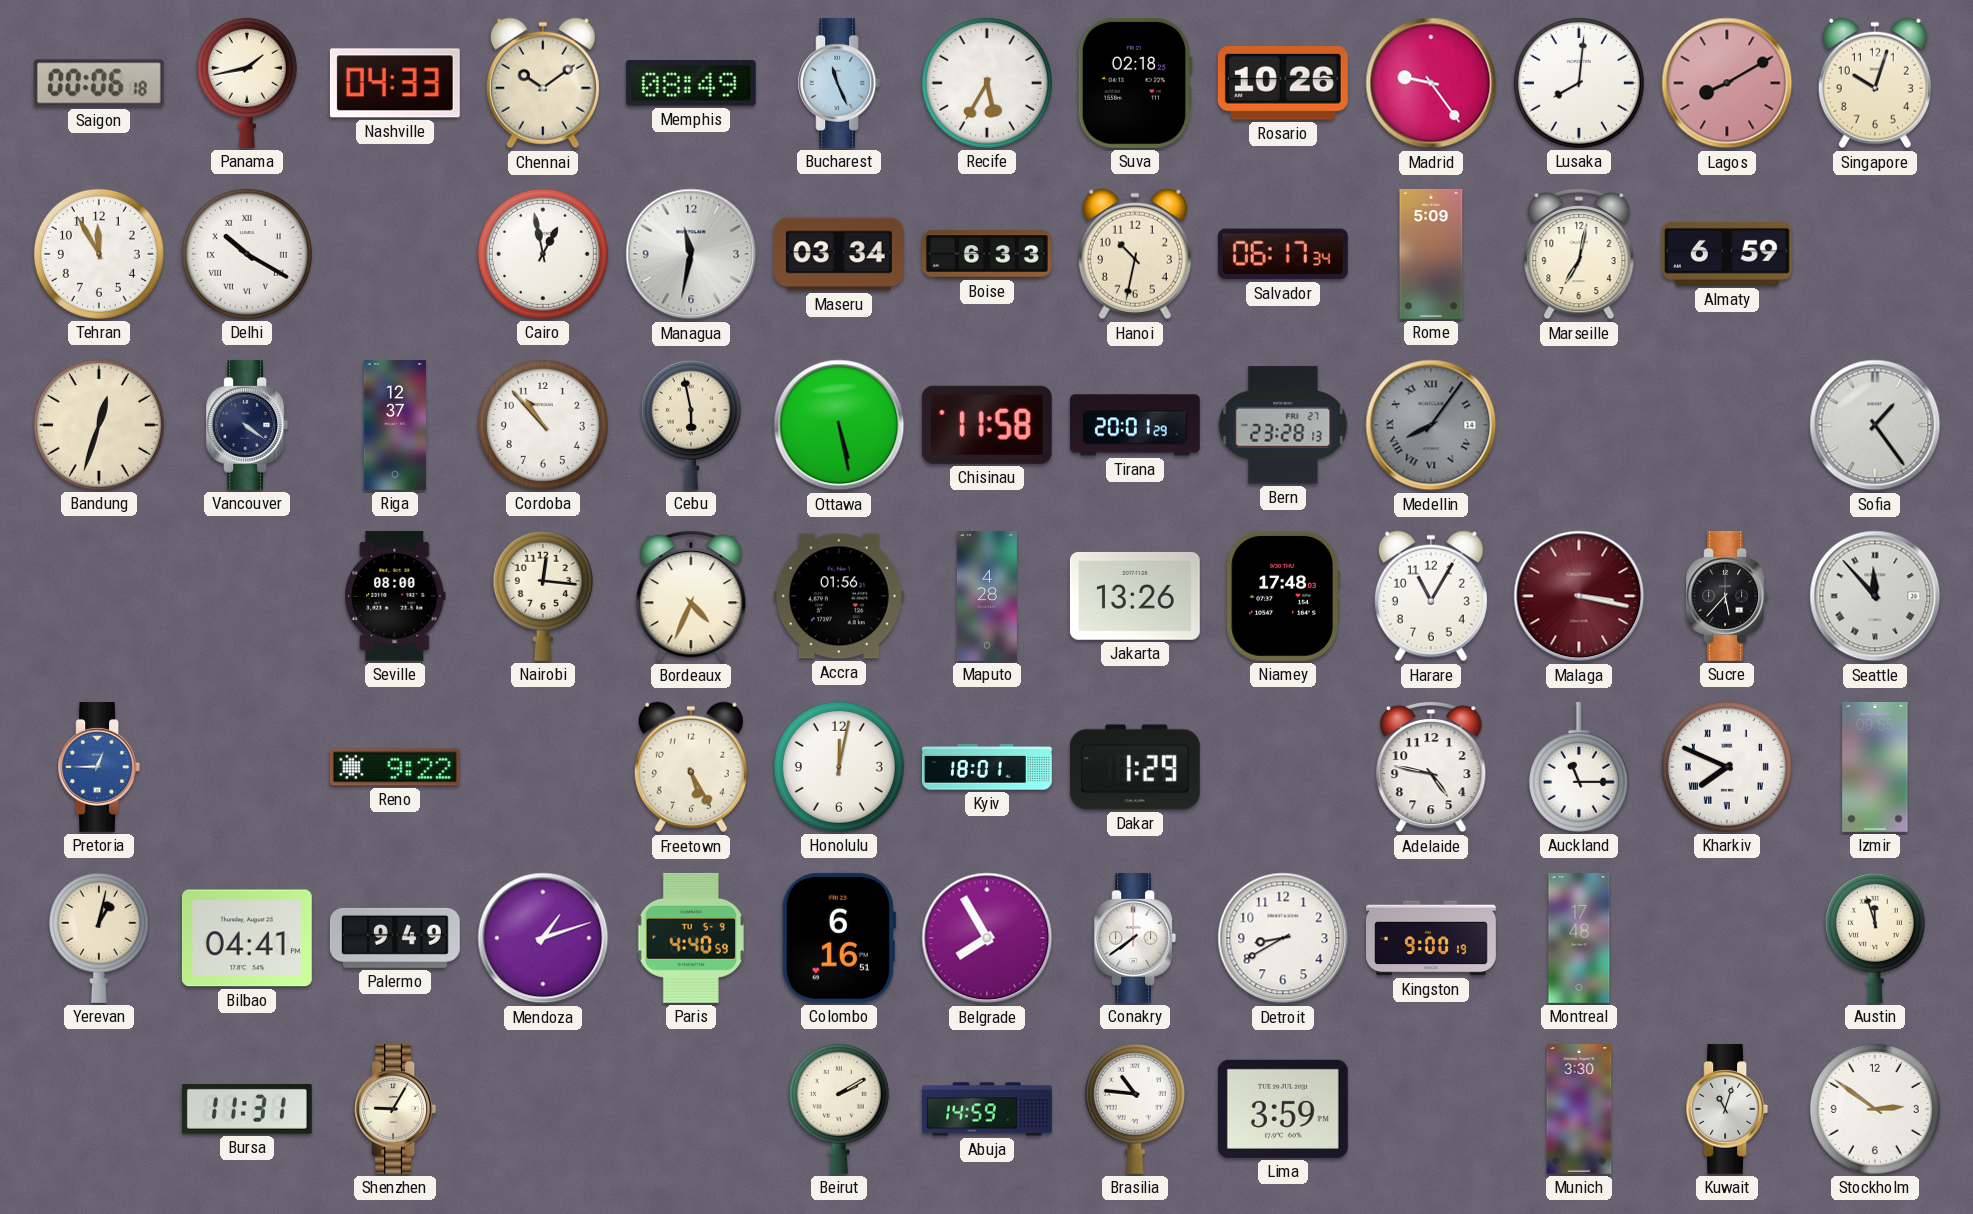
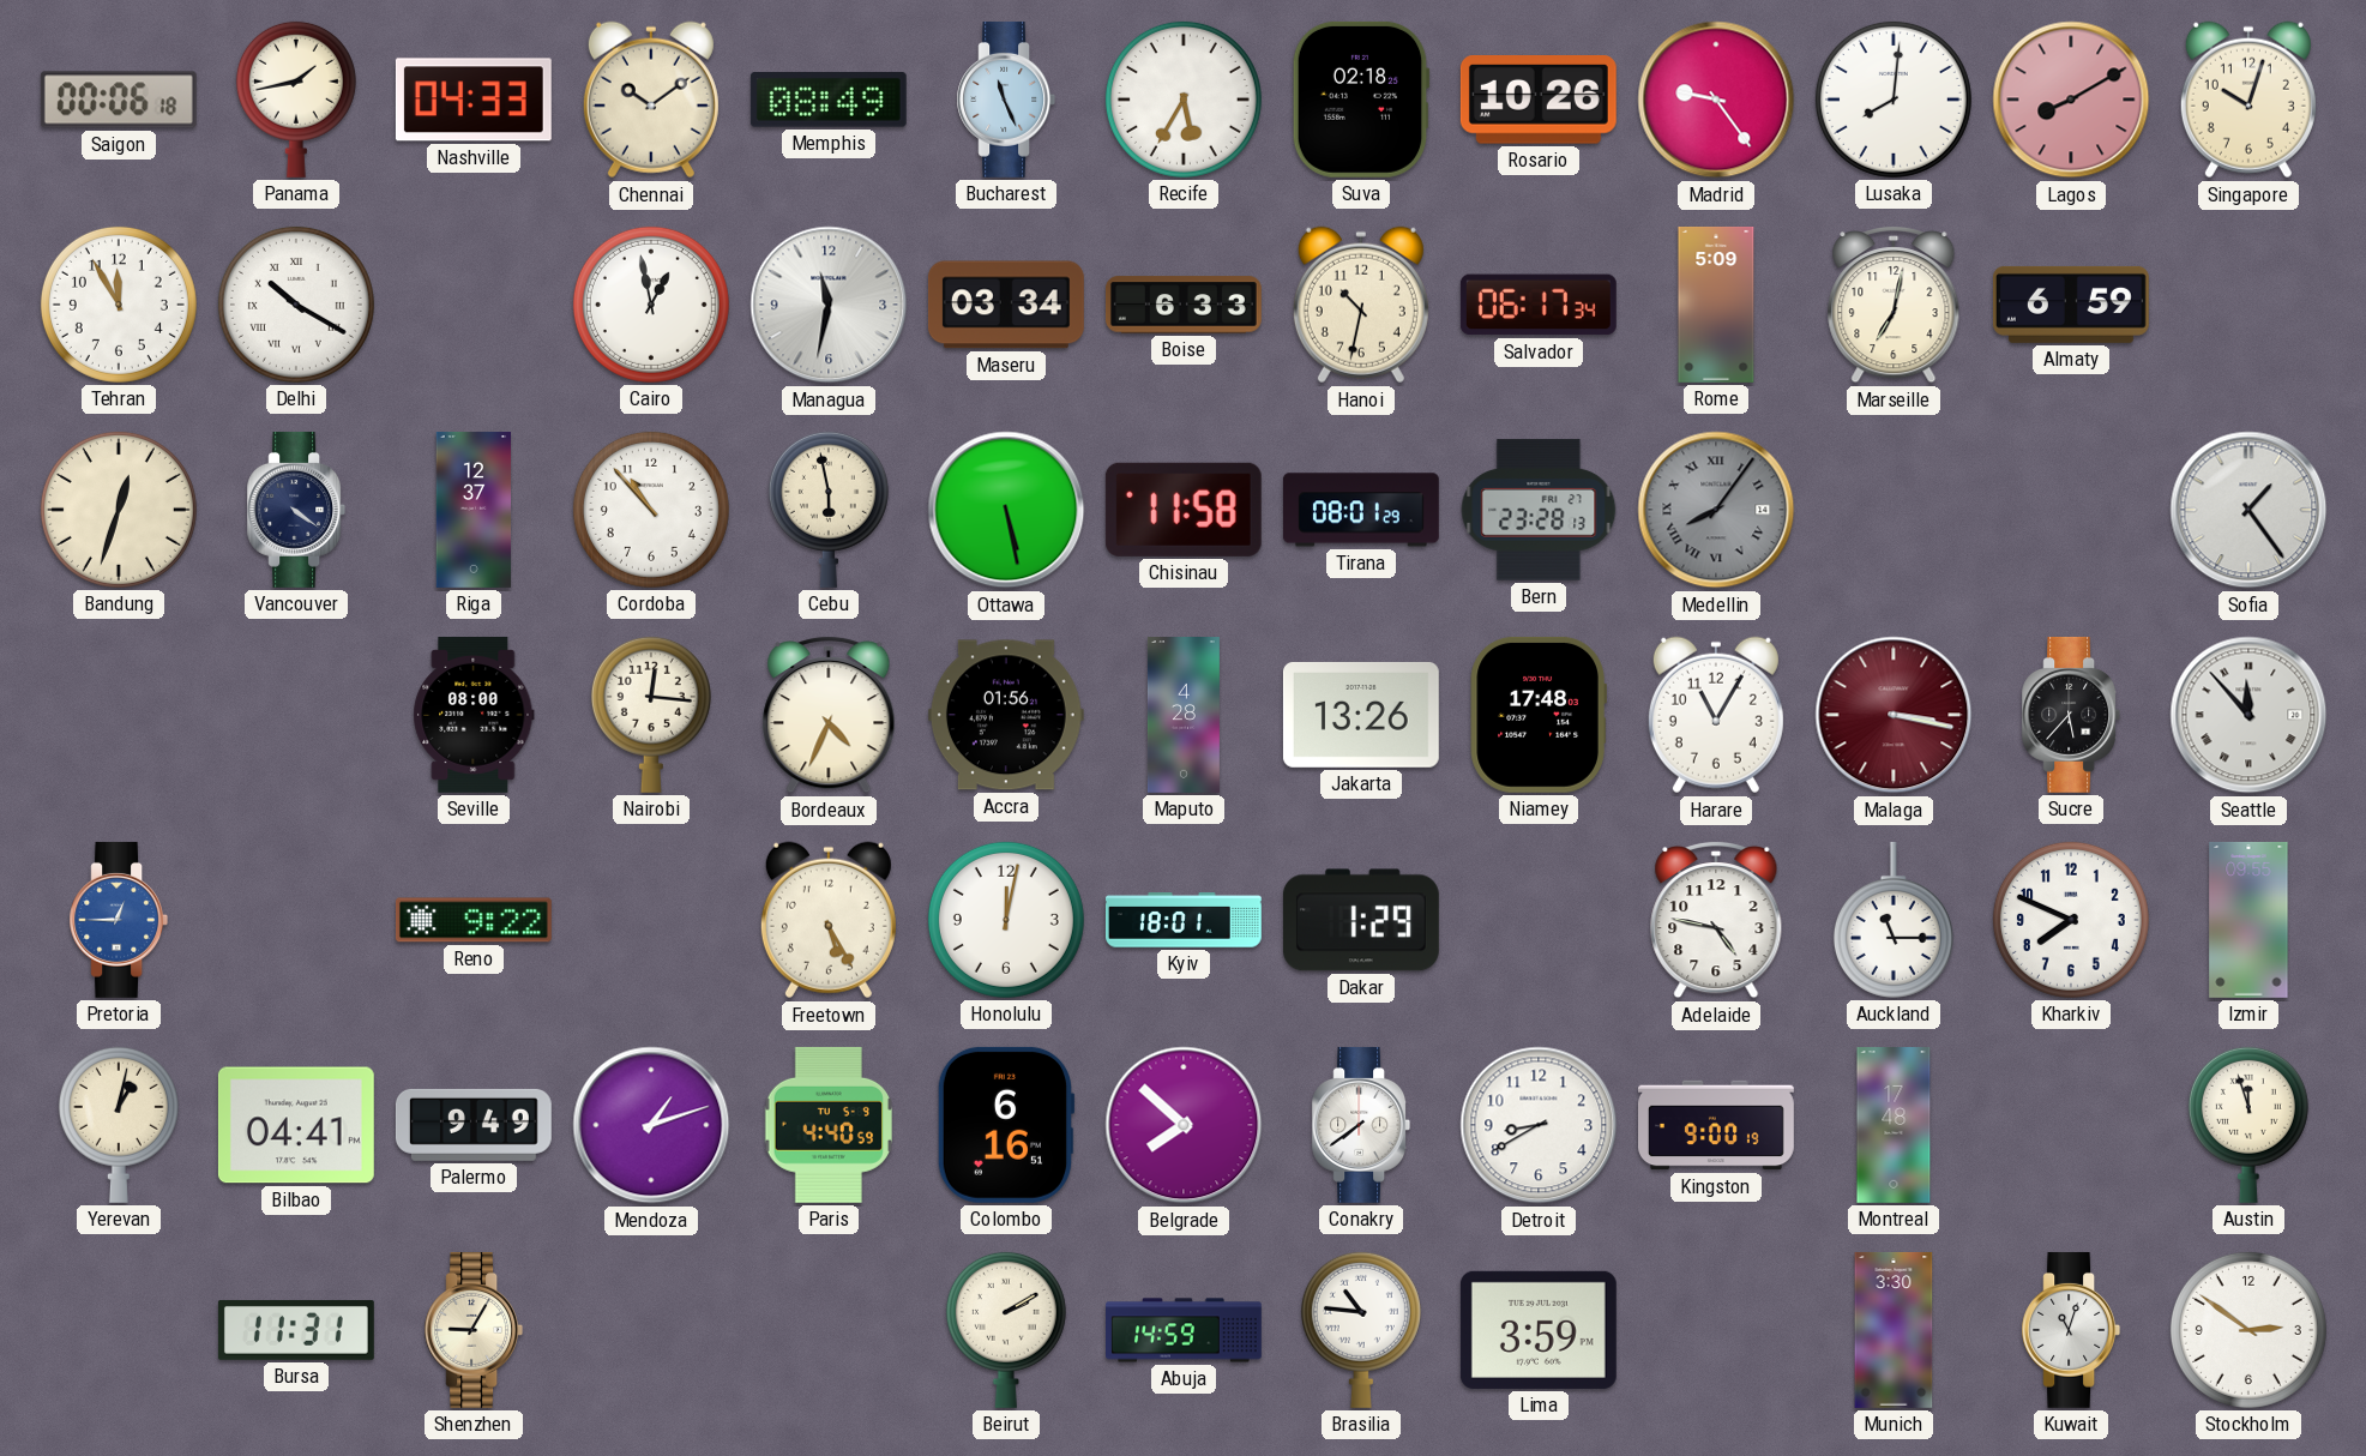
Tirana: 20:01 -> 08:01
Kharkiv numerals: Roman -> Arabic
Belgrade: 7:55 -> 7:52
